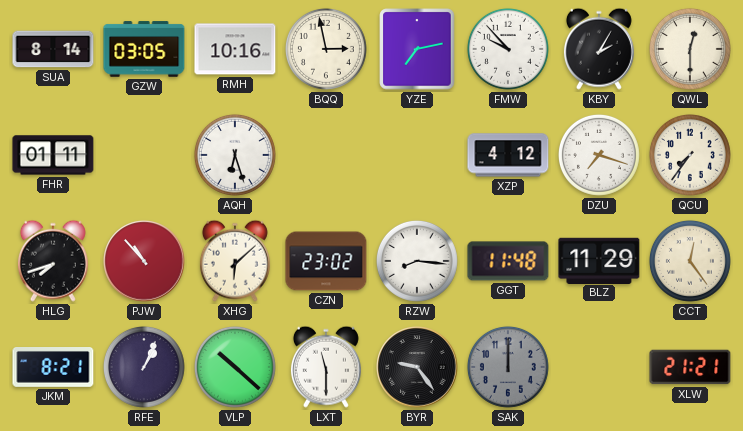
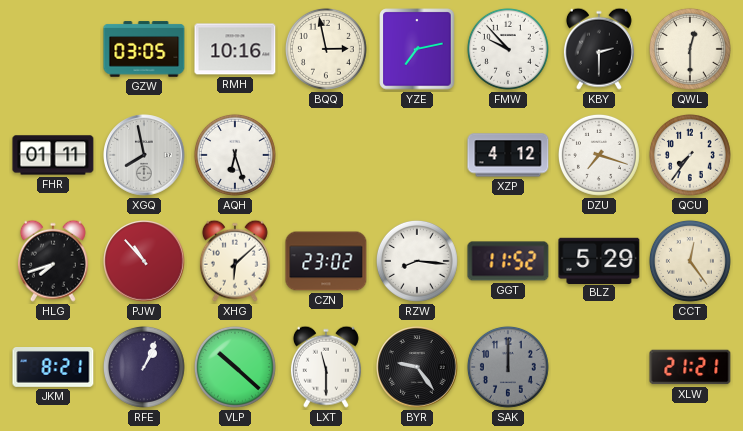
SUA: 8:14 -> none
KBY: 2:05 -> 2:30
XGQ: none -> 7:58
GGT: 11:48 -> 11:52
BLZ: 11:29 -> 5:29
